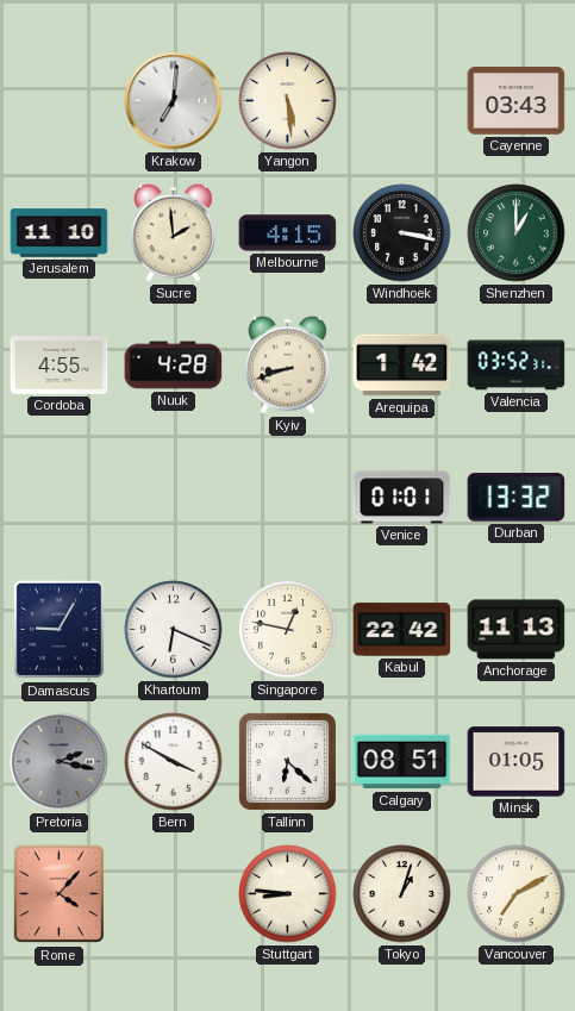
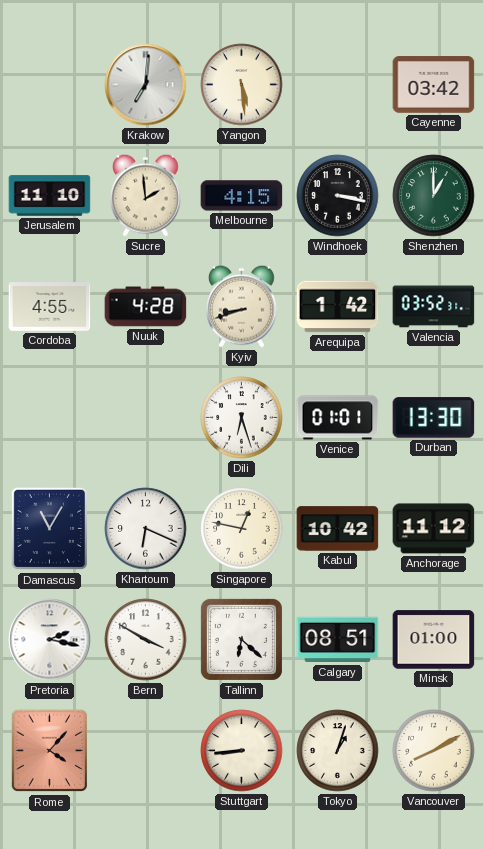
Cayenne: 03:43 -> 03:42
Dili: none -> 6:27
Durban: 13:32 -> 13:30
Damascus: 9:05 -> 11:05
Kabul: 22:42 -> 10:42
Anchorage: 11:13 -> 11:12
Pretoria dial: grey -> white
Minsk: 01:05 -> 01:00
Stuttgart: 8:46 -> 8:44
Vancouver: 7:10 -> 8:10
